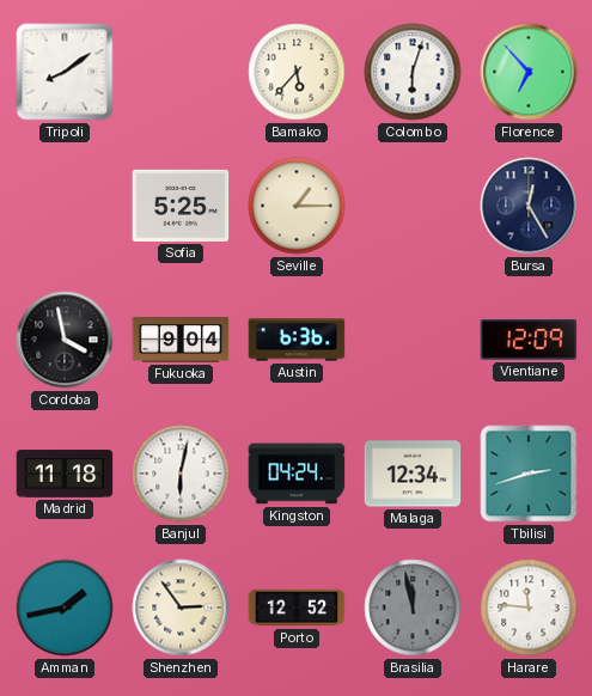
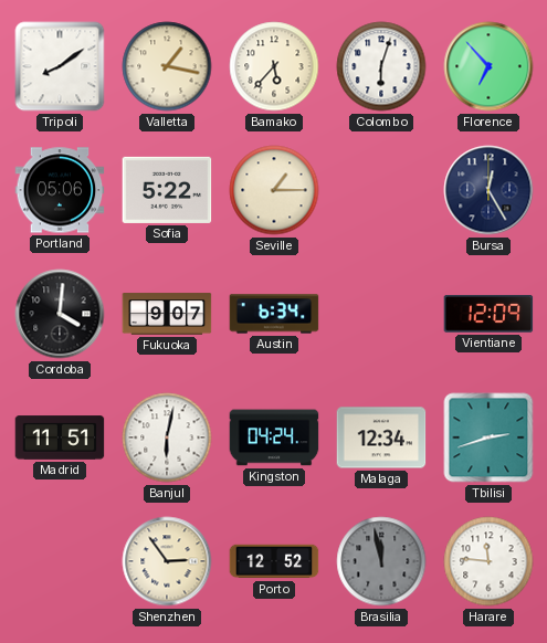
Valletta: none -> 1:17
Portland: none -> 05:06
Sofia: 5:25 -> 5:22
Cordoba: 3:58 -> 4:01
Fukuoka: 9:04 -> 9:07
Austin: 6:36 -> 6:34
Madrid: 11:18 -> 11:51
Amman: 1:43 -> none
